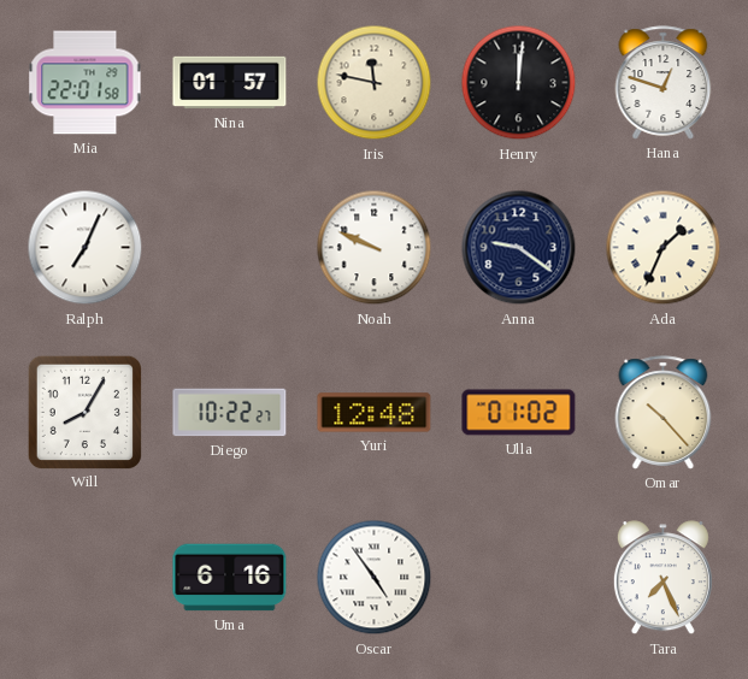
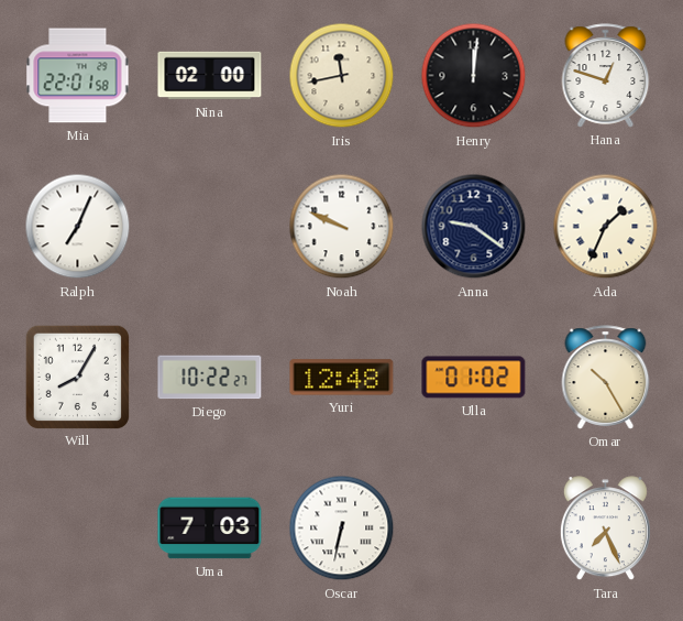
Nina: 01:57 -> 02:00
Iris: 11:47 -> 11:43
Omar: 10:23 -> 10:25
Uma: 6:16 -> 7:03
Oscar: 4:54 -> 6:32
